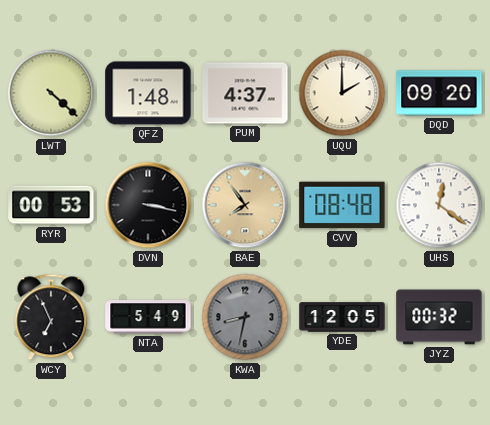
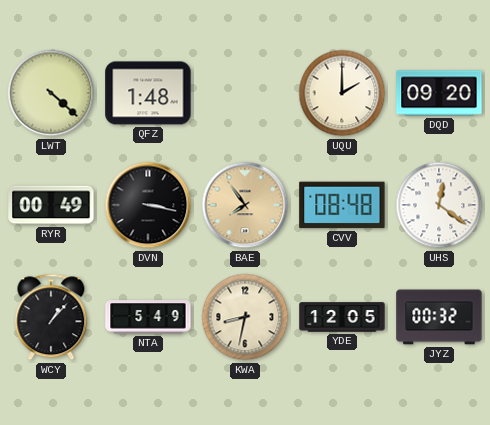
PUM: 4:37 -> none
RYR: 00:53 -> 00:49
WCY: 6:56 -> 1:07
KWA dial: grey -> cream
